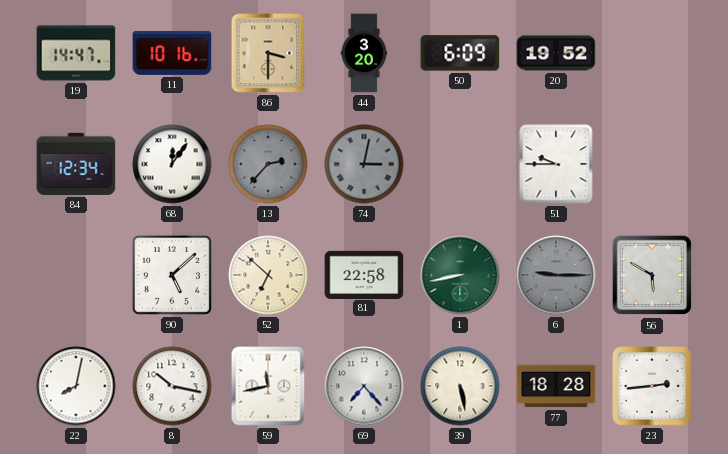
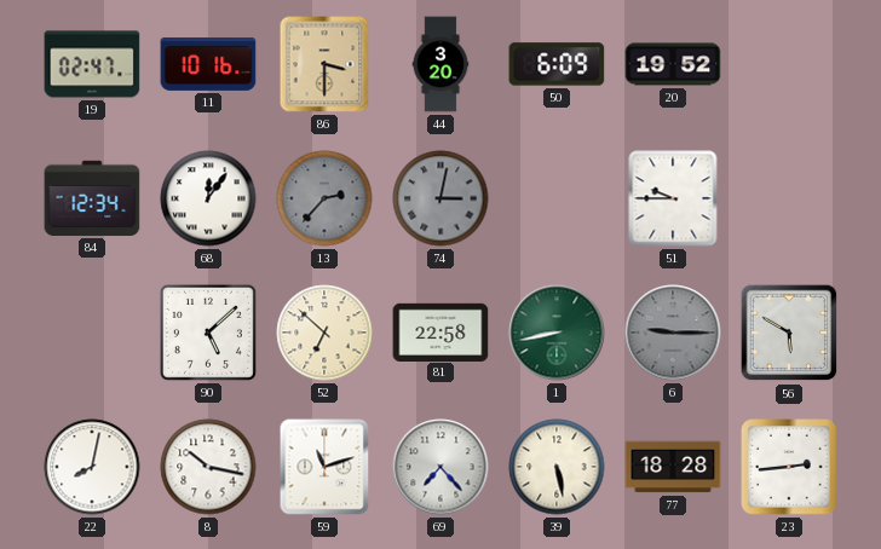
19: 14:47 -> 02:47
59: 11:43 -> 11:12
